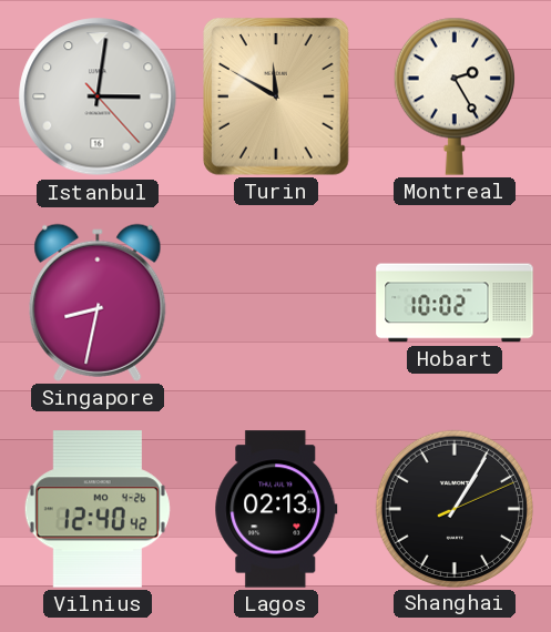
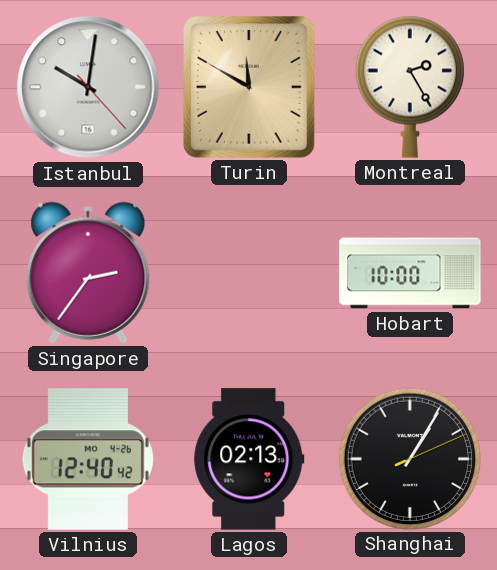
Istanbul: 3:01 -> 10:01
Singapore: 8:32 -> 2:36
Hobart: 10:02 -> 10:00
